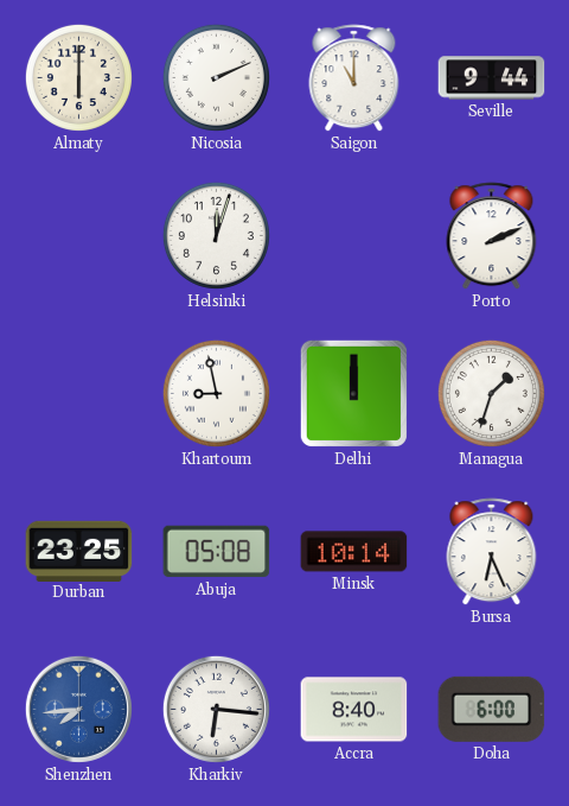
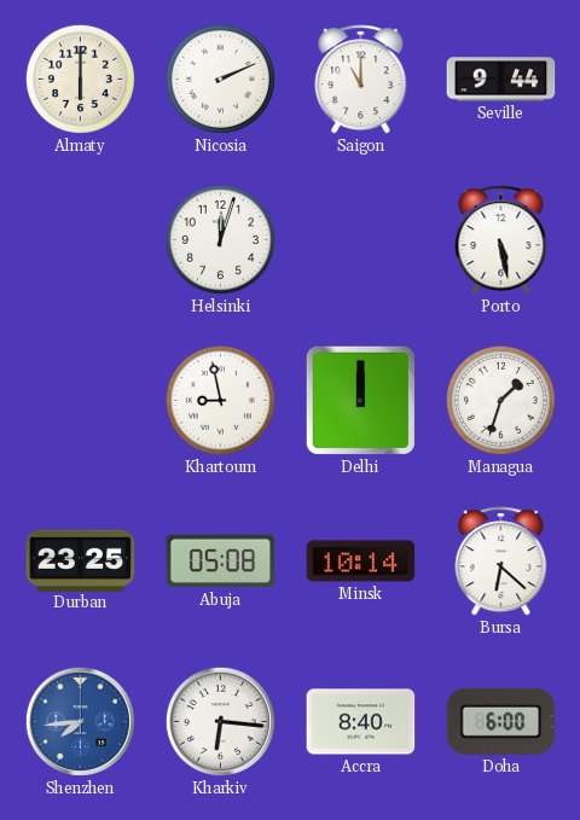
Porto: 2:11 -> 5:28
Bursa: 6:26 -> 6:22
